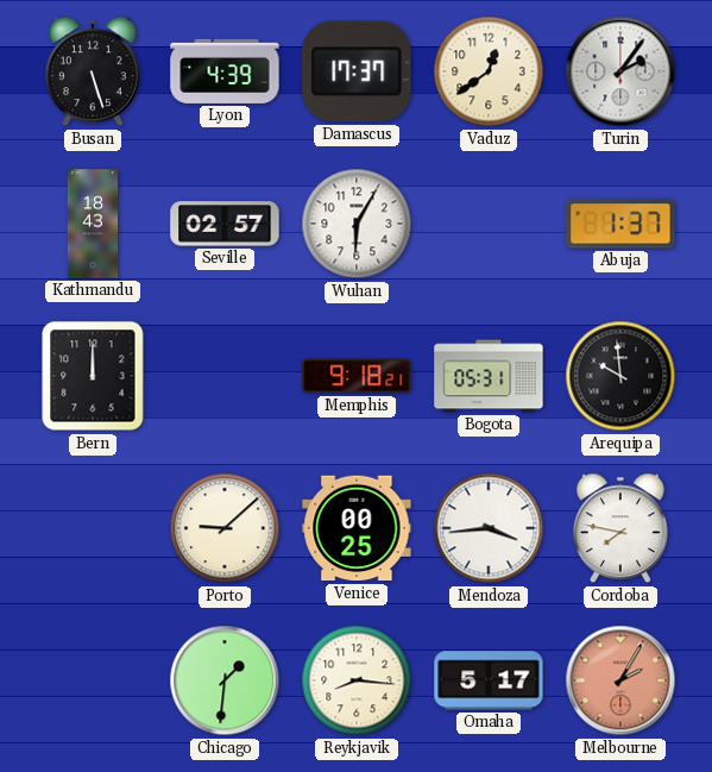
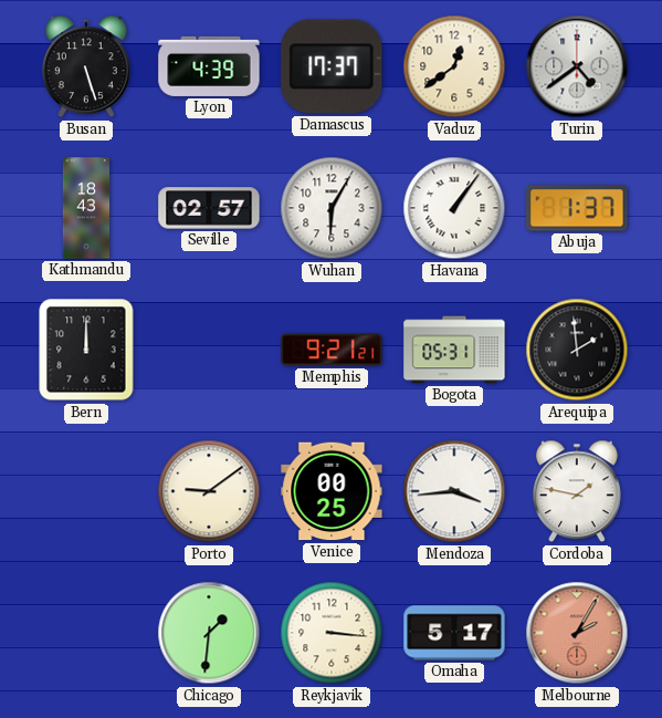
Turin: 2:06 -> 4:39
Havana: none -> 1:06
Memphis: 9:18 -> 9:21
Arequipa: 9:59 -> 1:59
Porto: 9:08 -> 9:09
Cordoba: 7:47 -> 1:47
Reykjavik: 8:16 -> 3:16
